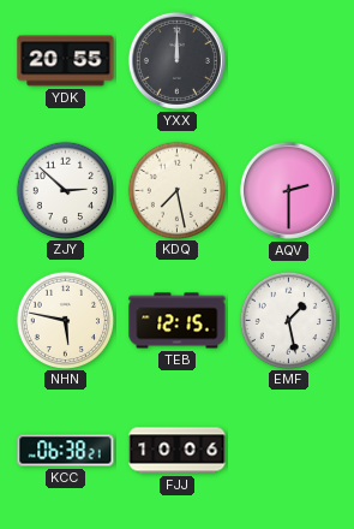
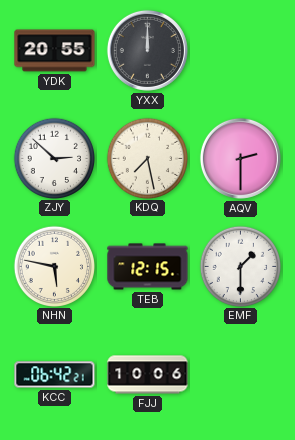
EMF: 1:28 -> 1:30
KCC: 06:38 -> 06:42
